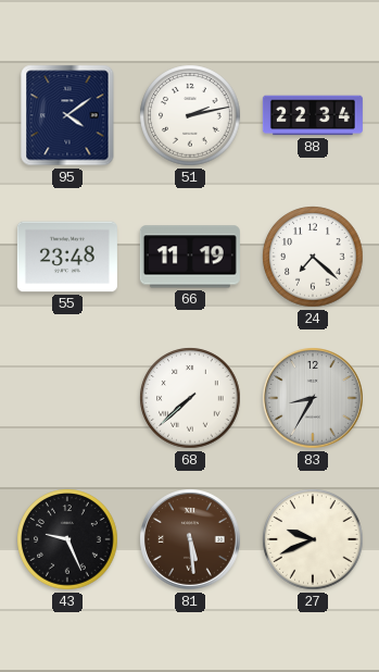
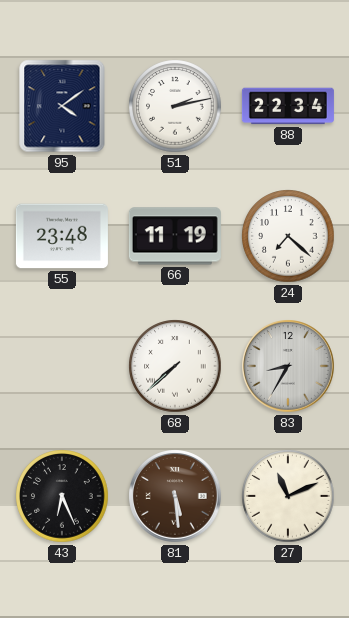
43: 9:26 -> 6:26
27: 9:41 -> 11:11
